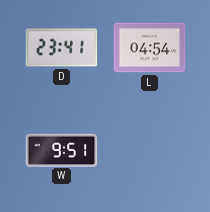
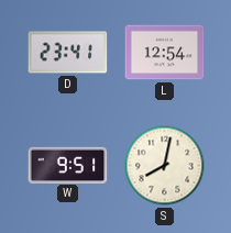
L: 04:54 -> 12:54
S: none -> 8:02
